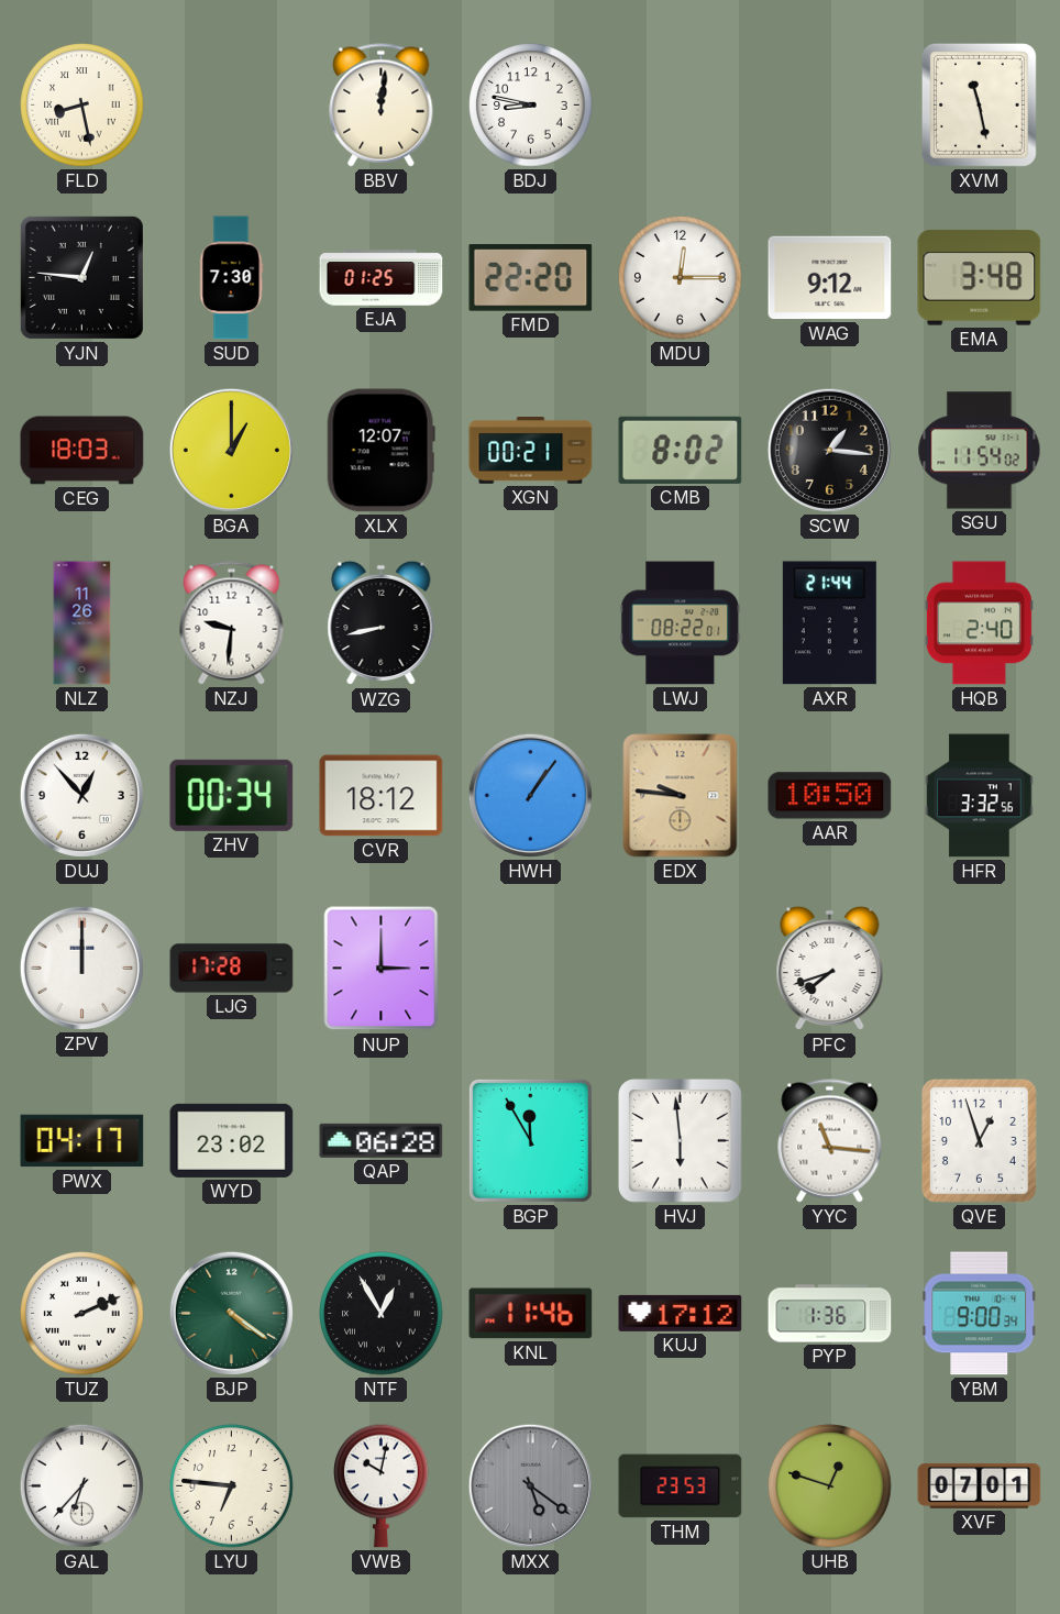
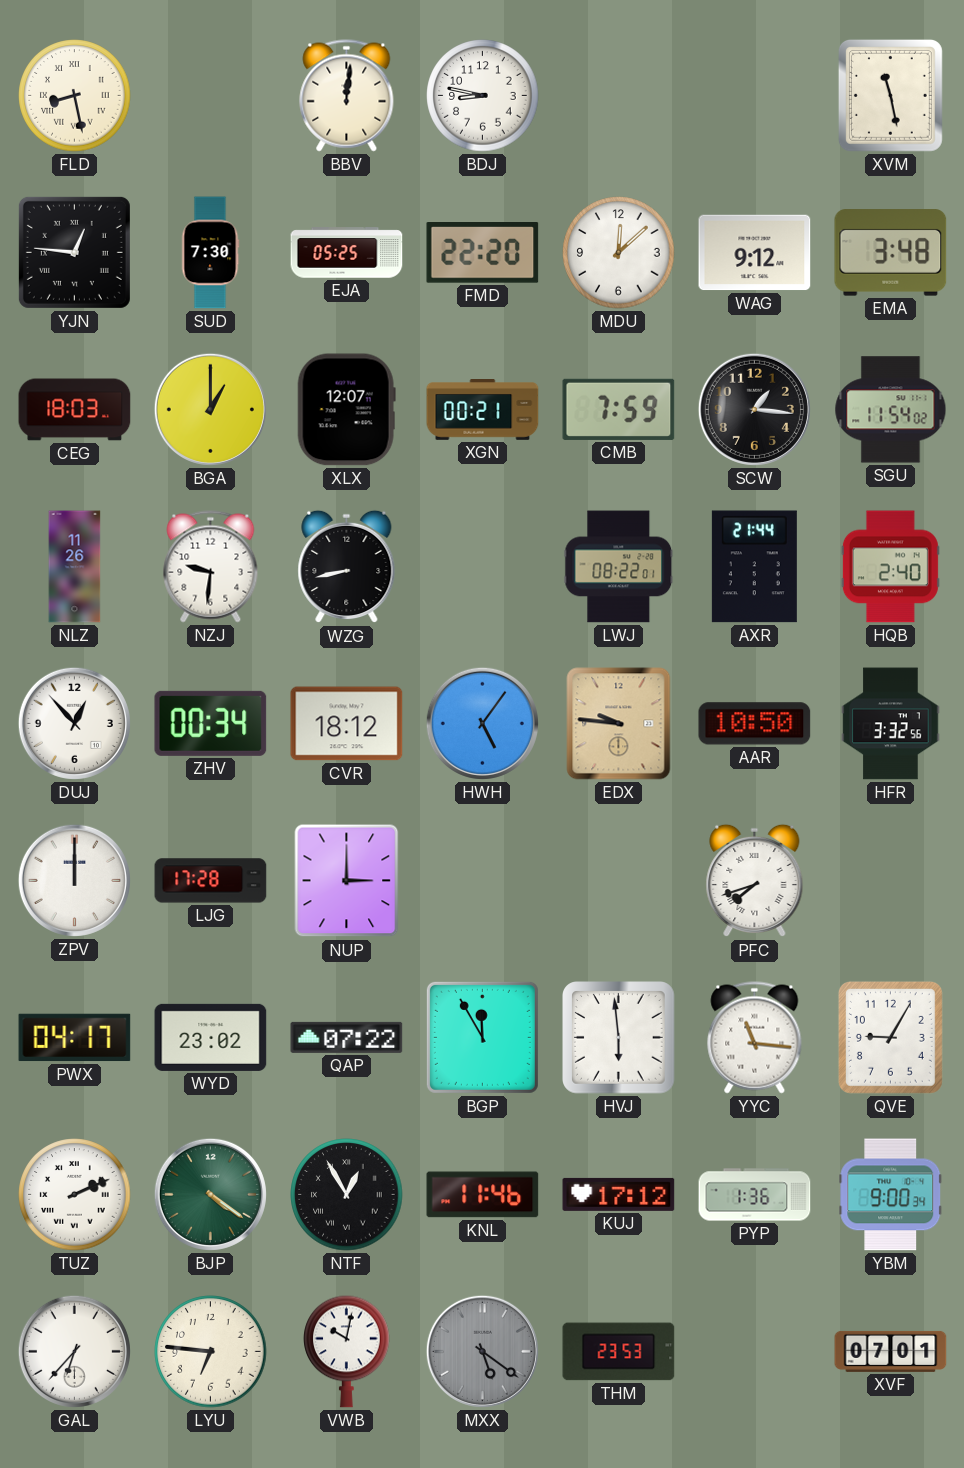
EJA: 01:25 -> 05:25
MDU: 12:15 -> 12:08
CMB: 8:02 -> 7:59
HWH: 1:06 -> 5:06
QAP: 06:28 -> 07:22
QVE: 12:57 -> 9:05
UHB: 12:48 -> none
